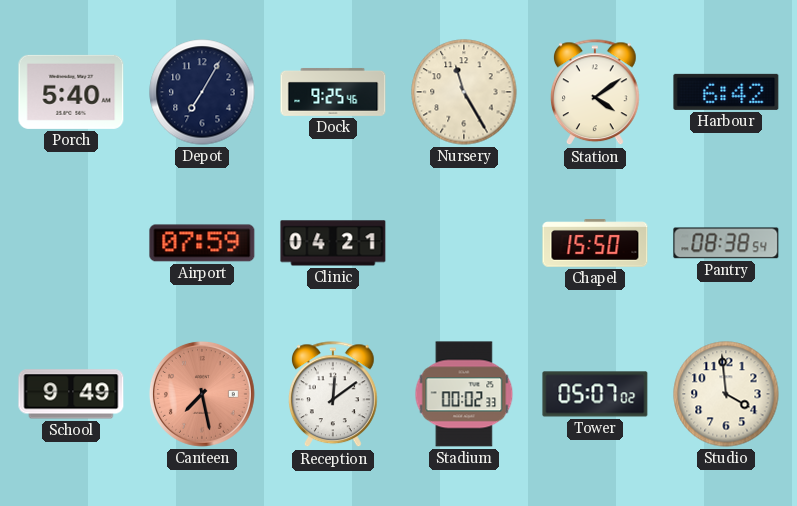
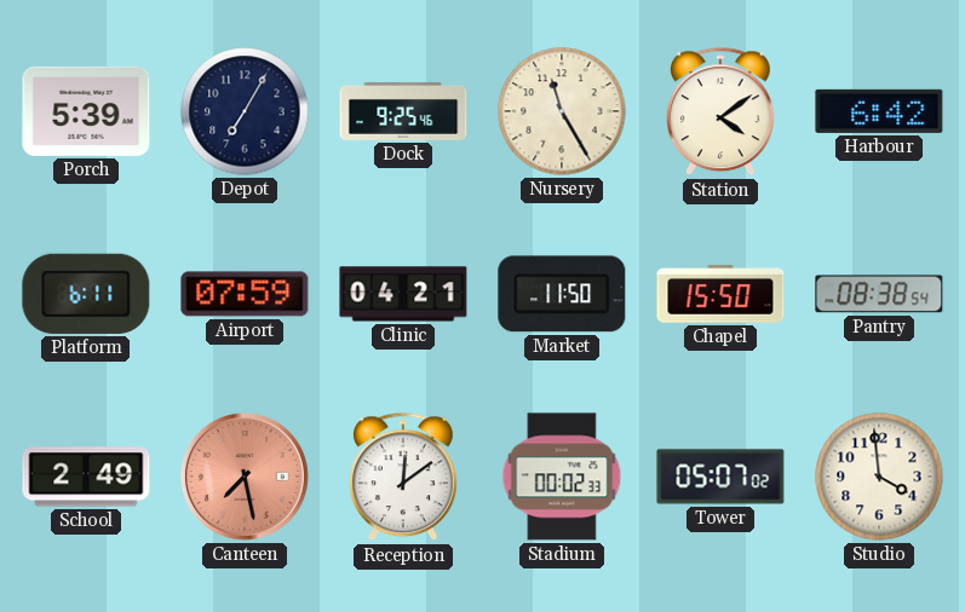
Porch: 5:40 -> 5:39
Platform: none -> 6:11
Market: none -> 11:50
School: 9:49 -> 2:49
